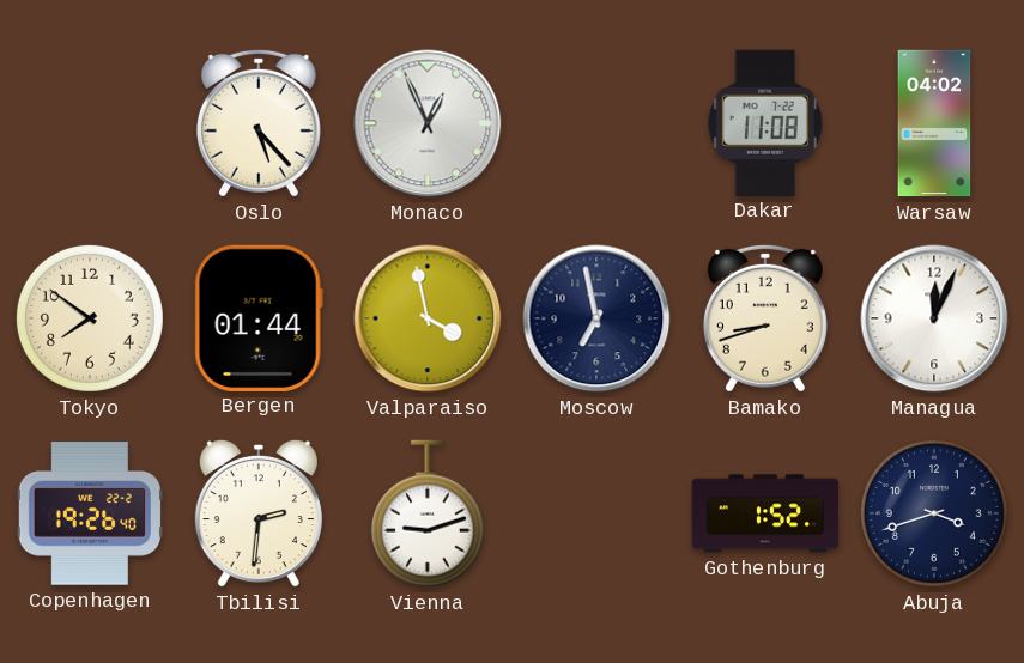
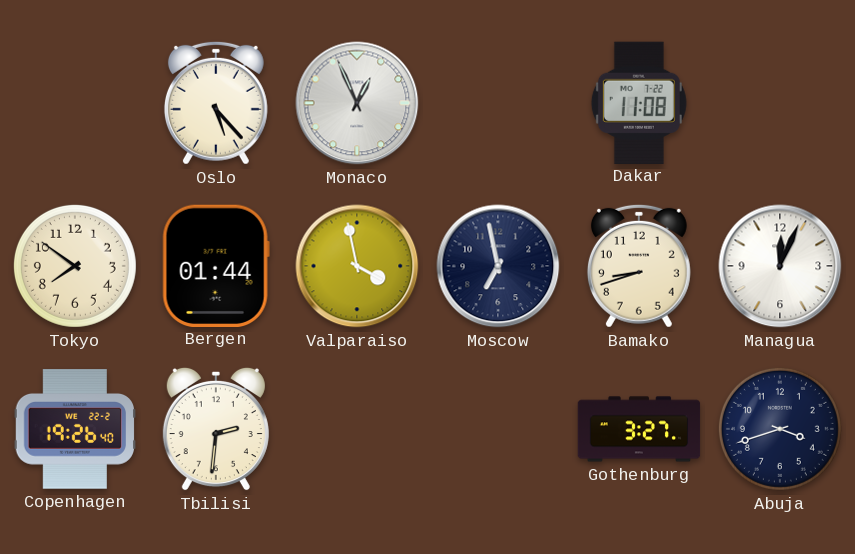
Warsaw: 04:02 -> none
Vienna: 9:12 -> none
Gothenburg: 1:52 -> 3:27
